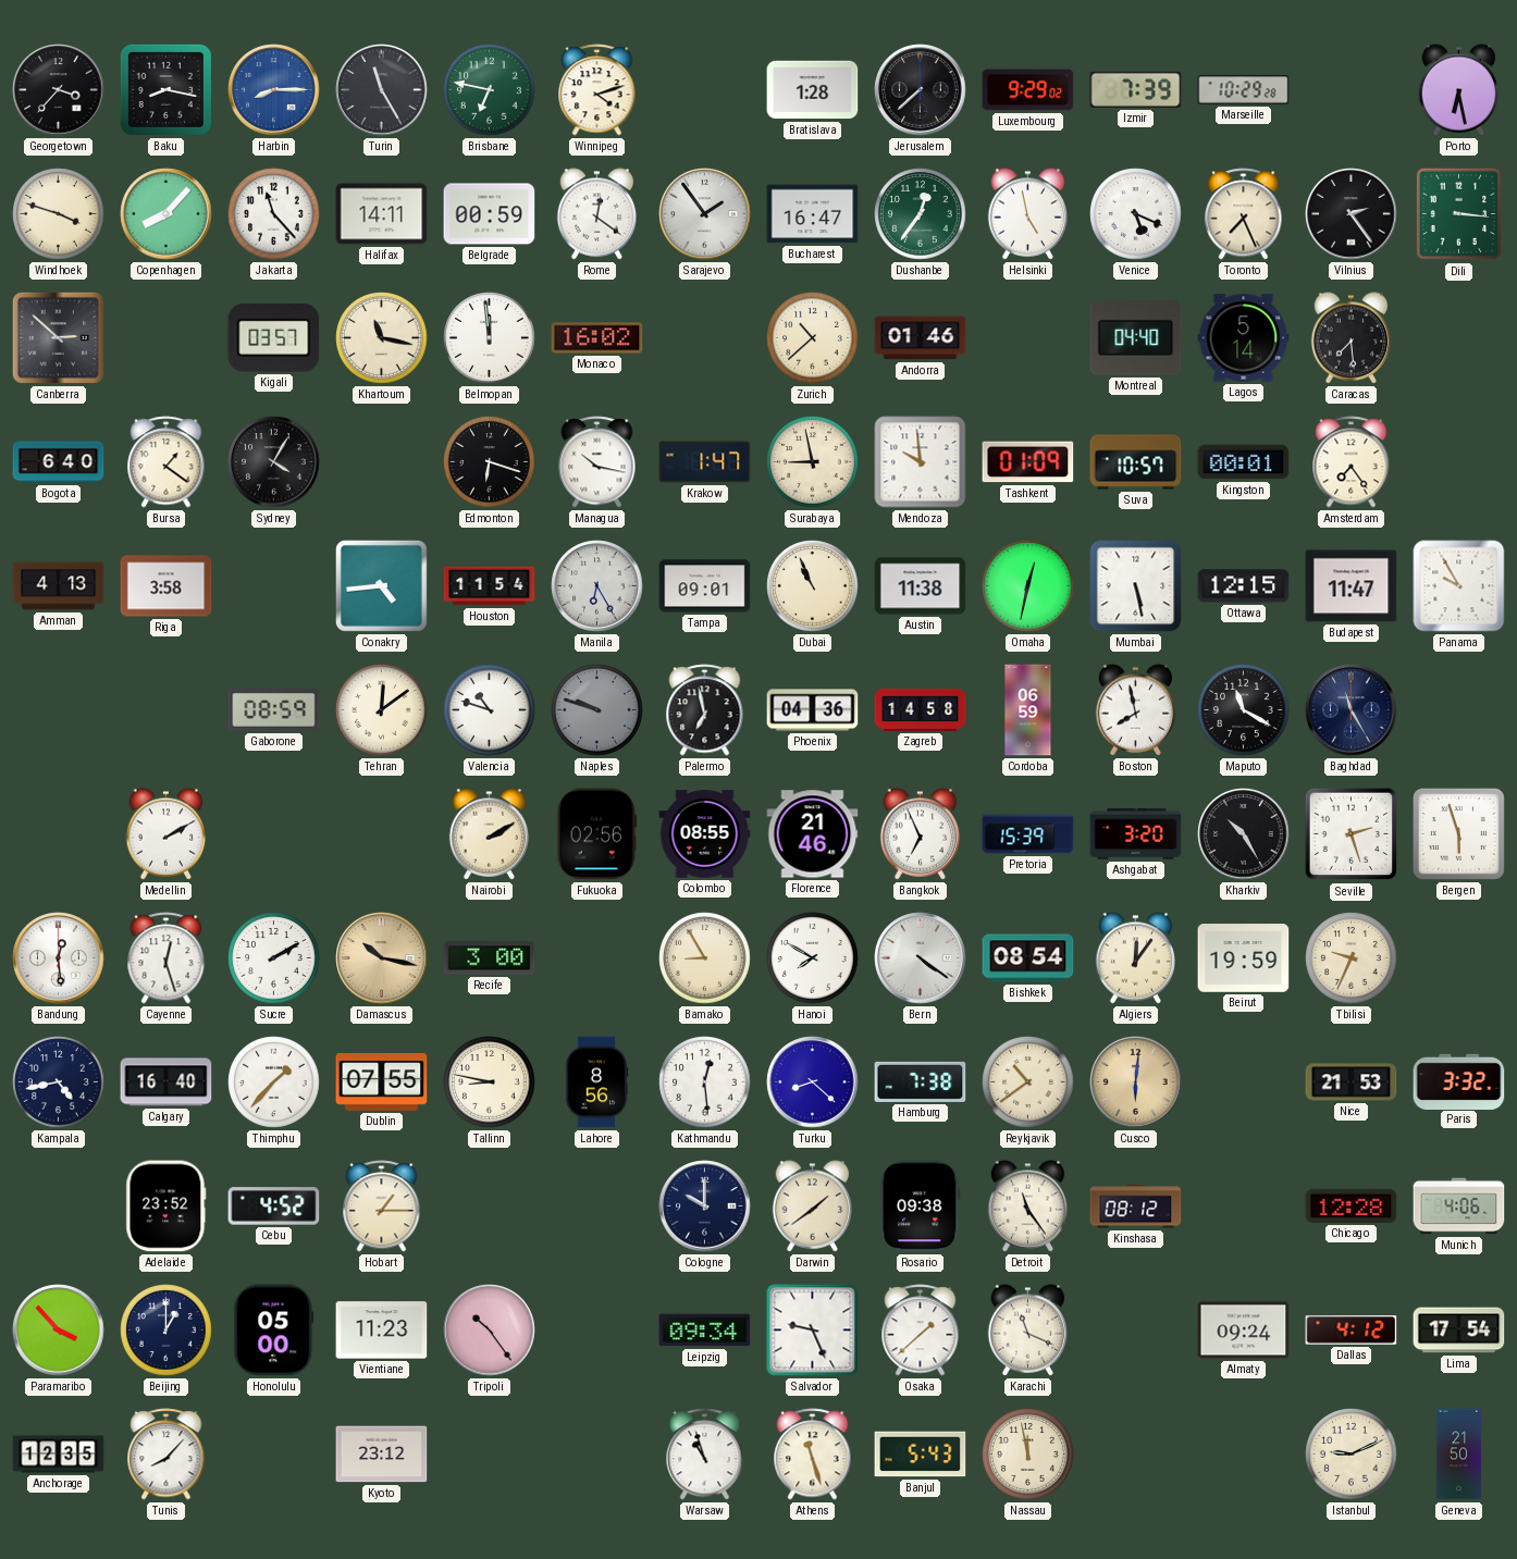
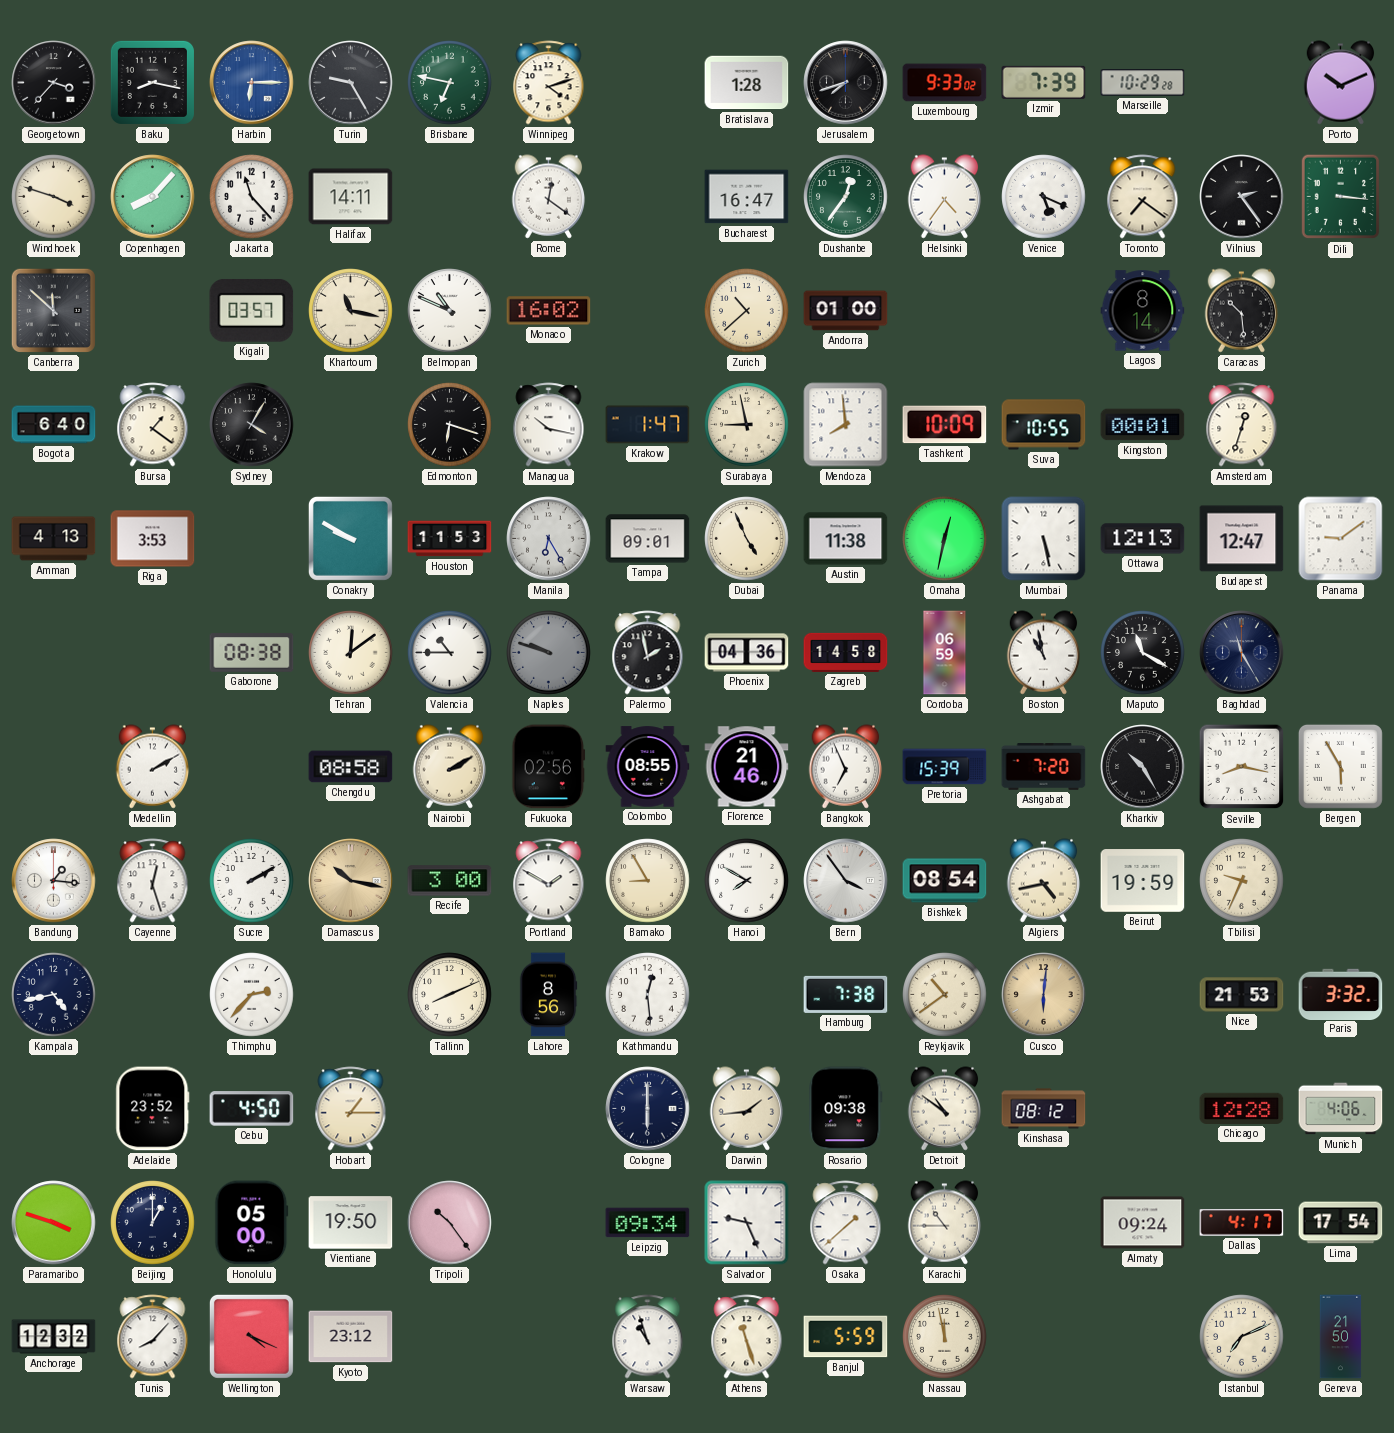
Harbin: 8:15 -> 6:15
Turin: 11:25 -> 9:25
Jerusalem: 7:38 -> 7:42
Luxembourg: 9:29 -> 9:33
Porto: 6:28 -> 10:11
Belgrade: 00:59 -> none
Sarajevo: 1:54 -> none
Helsinki: 4:58 -> 4:36
Toronto: 7:26 -> 7:21
Canberra: 2:52 -> 11:52
Belmopan: 11:59 -> 10:49
Andorra: 01:46 -> 01:00
Montreal: 04:40 -> none
Lagos: 5:14 -> 8:14
Caracas: 7:29 -> 10:29
Mendoza: 9:59 -> 7:59
Tashkent: 01:09 -> 10:09
Suva: 10:57 -> 10:55
Amsterdam: 7:24 -> 12:33
Riga: 3:58 -> 3:53
Conakry: 4:44 -> 9:50
Houston: 11:54 -> 11:53
Dubai: 10:56 -> 4:56
Ottawa: 12:15 -> 12:13
Budapest: 11:47 -> 12:47
Panama: 9:55 -> 9:09
Gaborone: 08:59 -> 08:38
Valencia: 10:48 -> 10:45
Palermo: 6:58 -> 1:58
Boston: 7:58 -> 10:58
Chengdu: none -> 08:58
Ashgabat: 3:20 -> 7:20
Seville: 2:27 -> 8:17
Bergen: 5:57 -> 5:55
Bandung: 12:29 -> 1:16
Portland: none -> 1:50
Bern: 4:21 -> 3:54
Algiers: 12:06 -> 4:43
Calgary: 16:40 -> none
Thimphu: 1:37 -> 2:37
Dublin: 07:55 -> none
Tallinn: 8:47 -> 8:11
Turku: 8:22 -> none
Cebu: 4:52 -> 4:50
Cologne: 10:00 -> 6:00
Darwin: 1:39 -> 1:44
Detroit: 11:24 -> 10:51
Paramaribo: 3:53 -> 3:48
Vientiane: 11:23 -> 19:50
Karachi: 11:19 -> 10:45
Dallas: 4:12 -> 4:17
Anchorage: 12:35 -> 12:32
Wellington: none -> 4:19
Banjul: 5:43 -> 5:59
Istanbul: 9:11 -> 7:11
